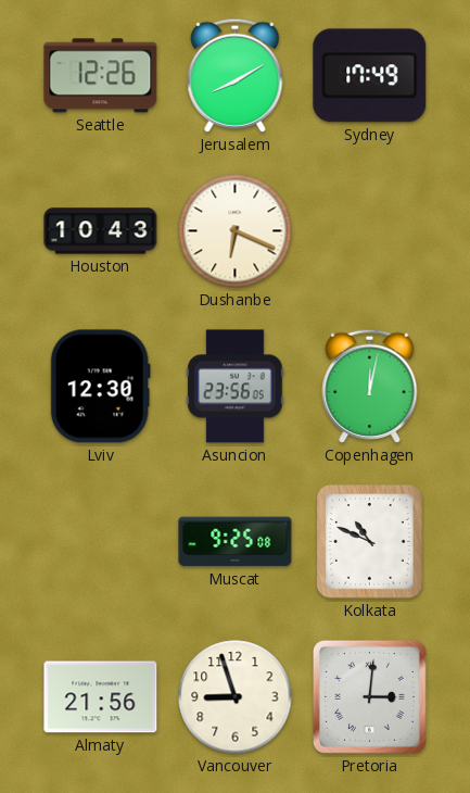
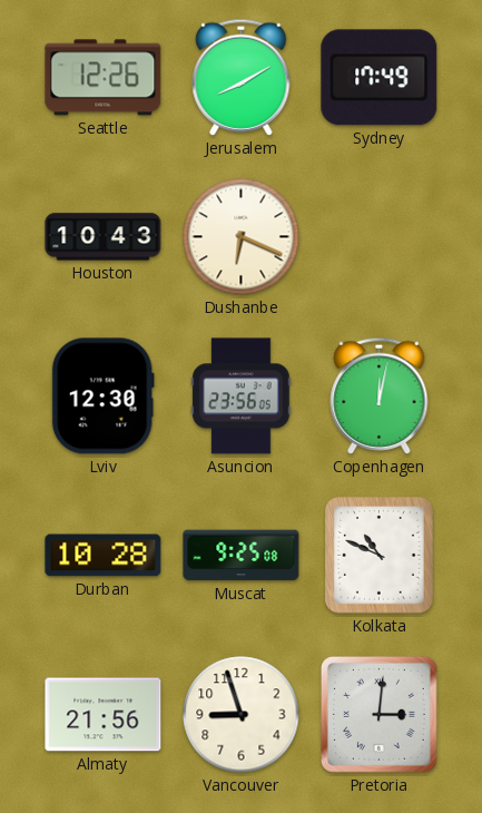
Durban: none -> 10:28
